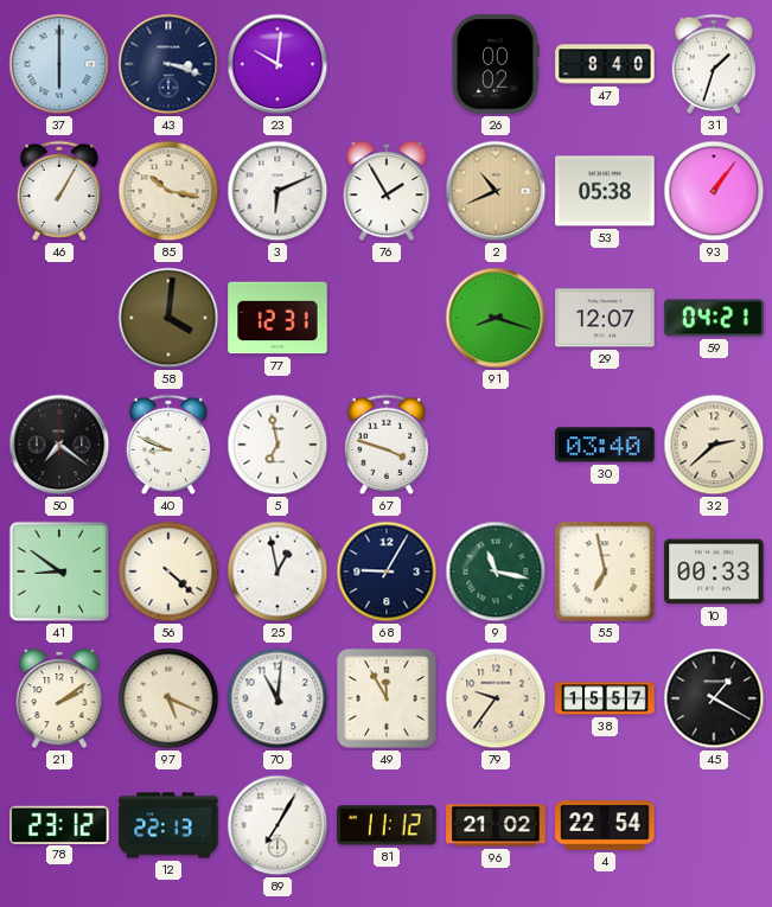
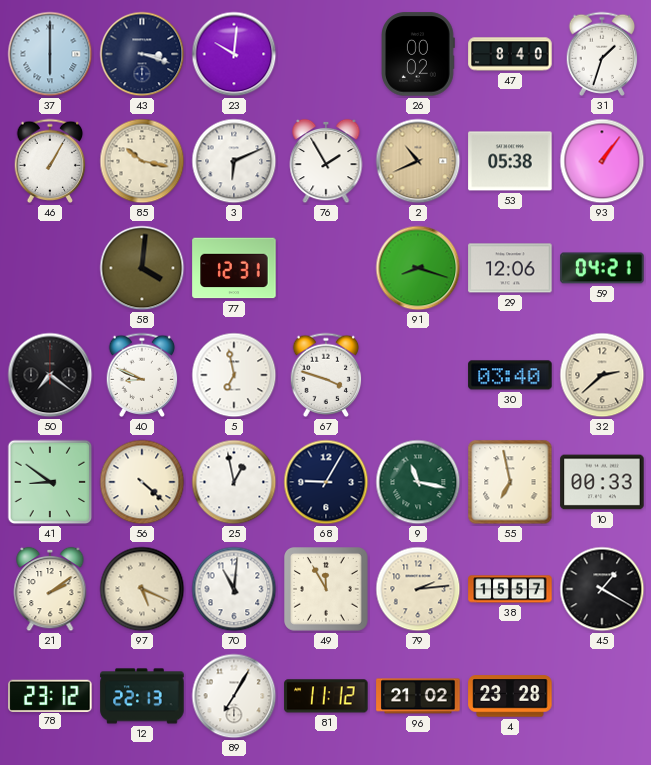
29: 12:07 -> 12:06
79: 9:36 -> 2:14
4: 22:54 -> 23:28
